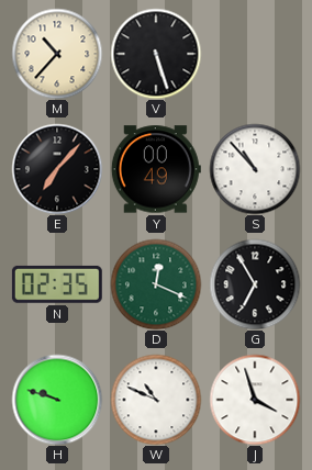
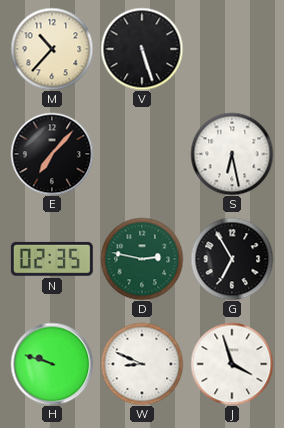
Y: 00:49 -> none
S: 10:53 -> 6:28
D: 12:19 -> 2:47
W: 10:49 -> 8:49
